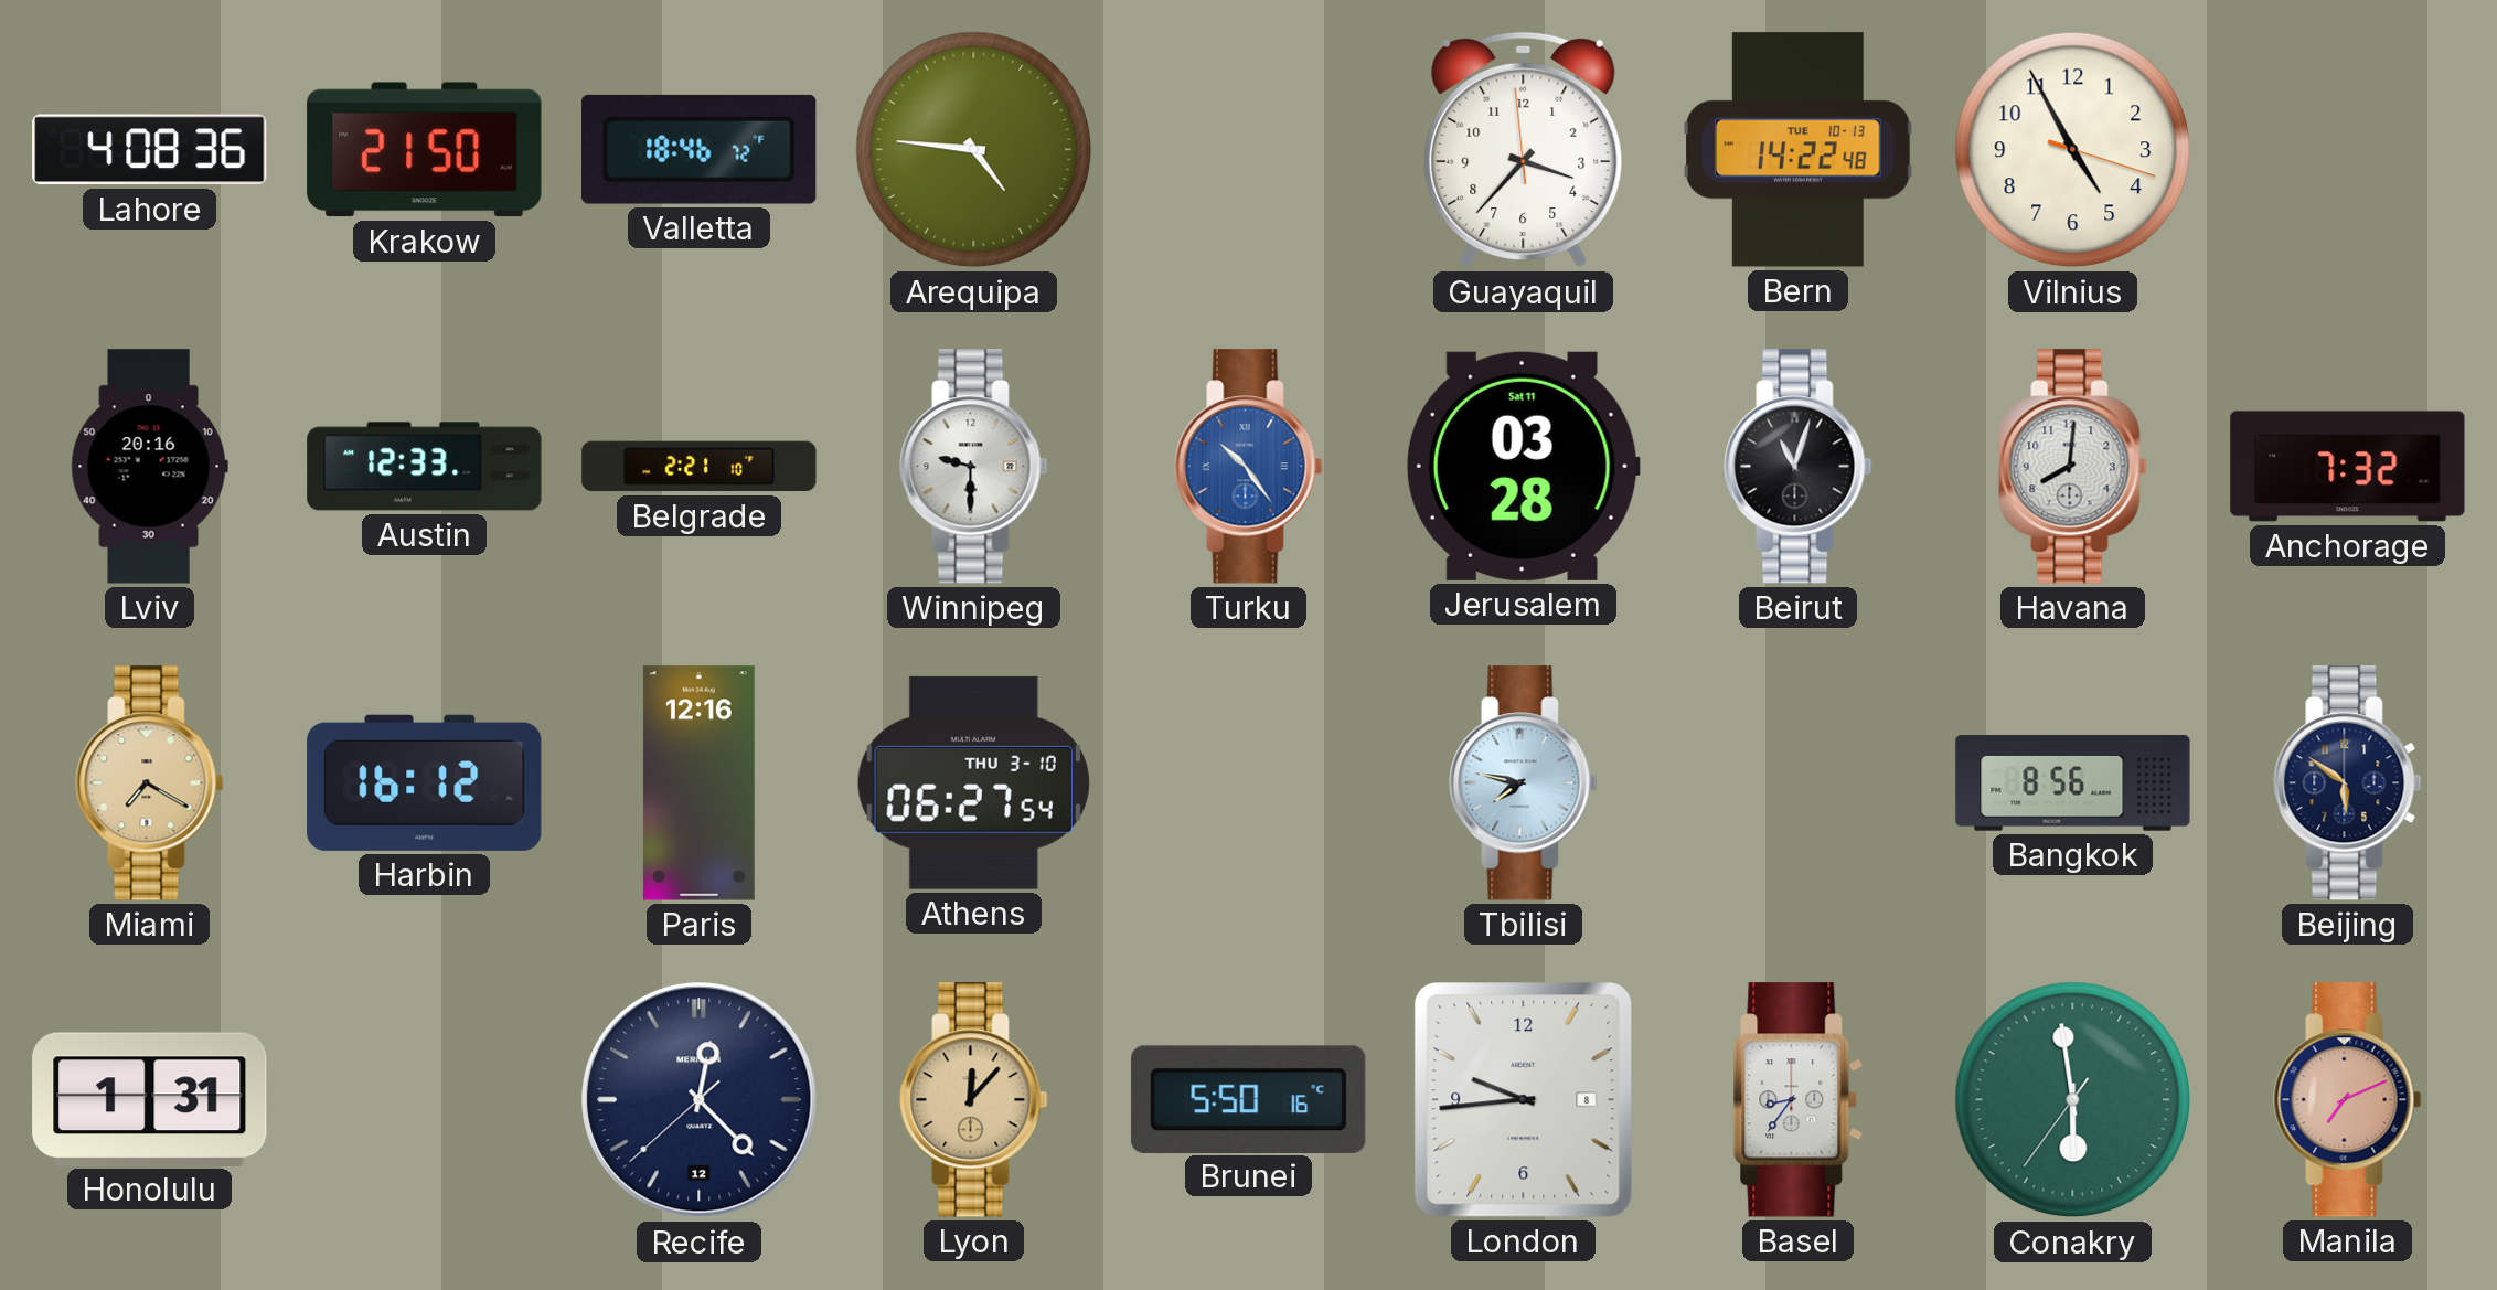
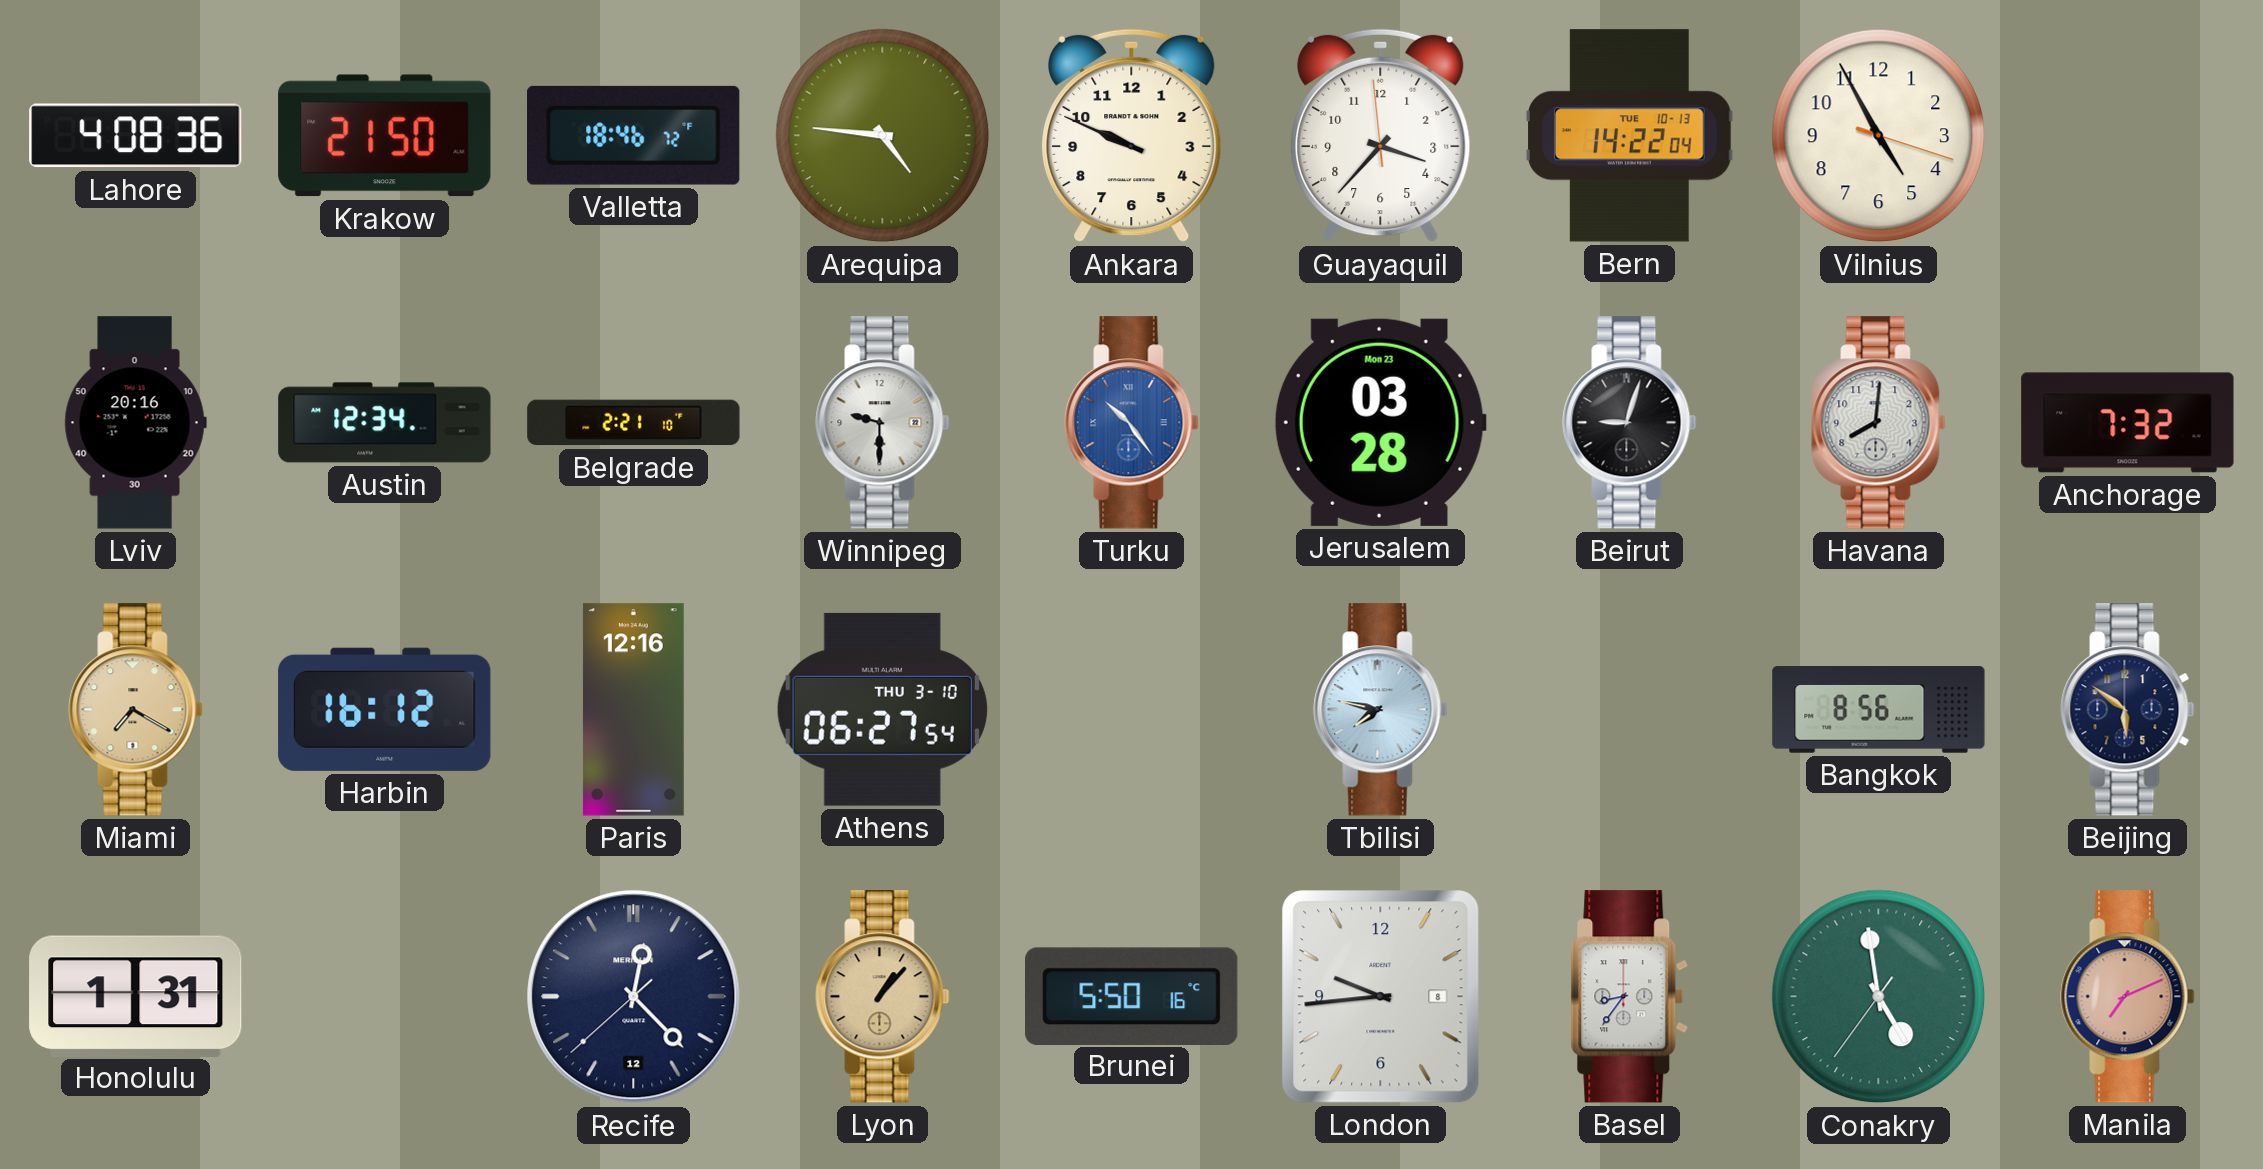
Ankara: none -> 9:49
Bern: 14:22:48 -> 14:22:04
Austin: 12:33 -> 12:34
Jerusalem date: Sat 11 -> Mon 23
Beirut: 11:03 -> 9:03
Lyon: 12:07 -> 1:07
Conakry: 5:58 -> 4:58
